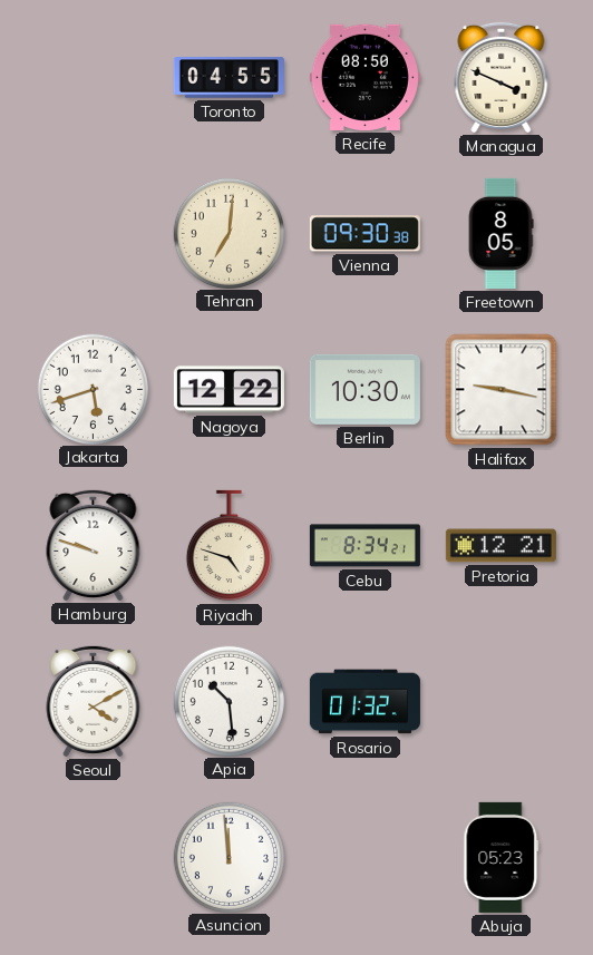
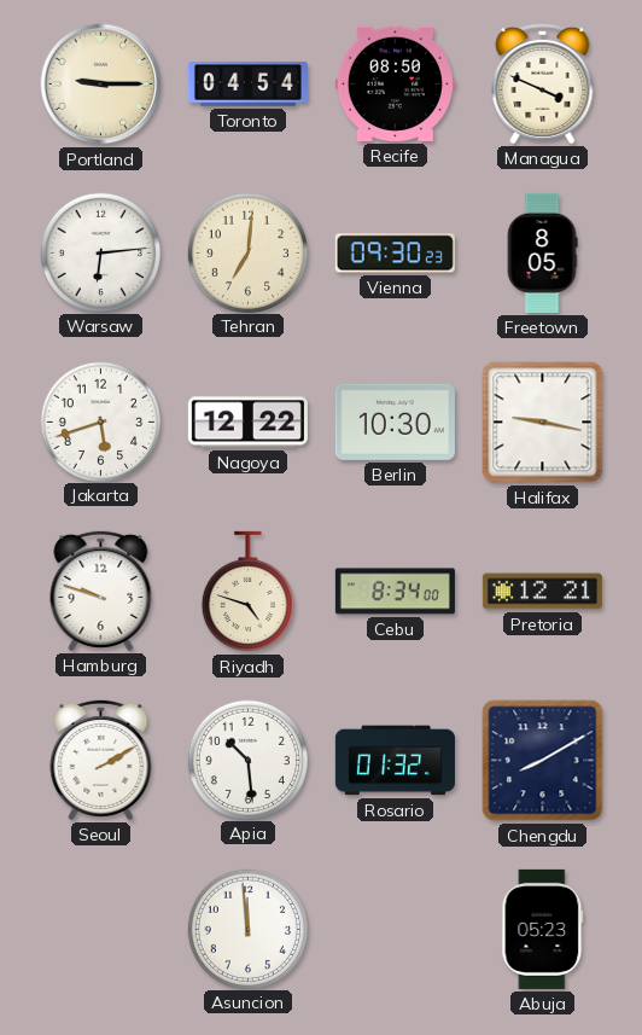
Portland: none -> 9:15
Toronto: 04:55 -> 04:54
Warsaw: none -> 6:14
Vienna: 09:30:38 -> 09:30:23
Cebu: 8:34:21 -> 8:34:00
Seoul: 4:10 -> 2:10
Chengdu: none -> 8:10
